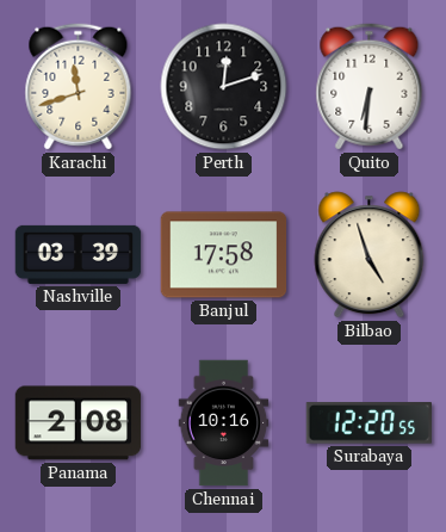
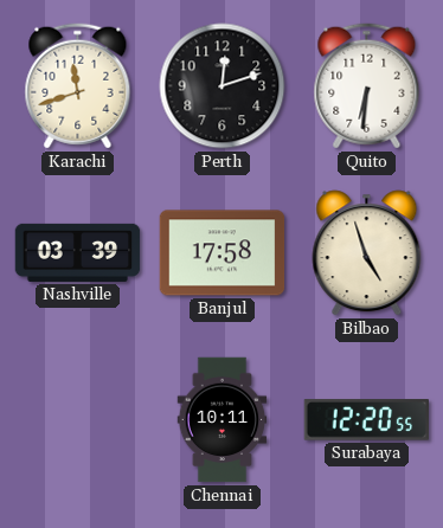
Panama: 2:08 -> none
Chennai: 10:16 -> 10:11
